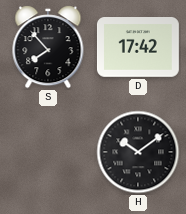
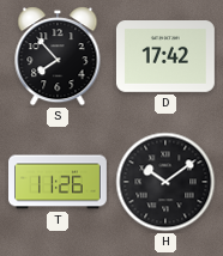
T: none -> 11:26
